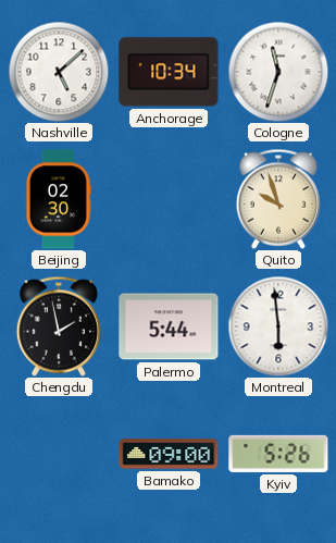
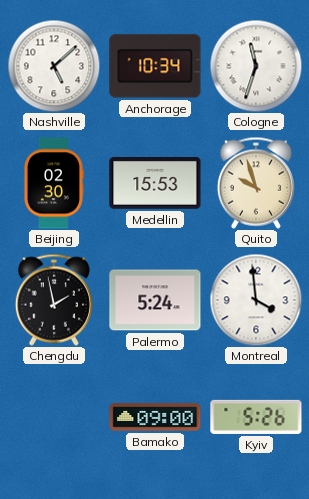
Medellin: none -> 15:53
Palermo: 5:44 -> 5:24
Montreal: 5:59 -> 3:59
